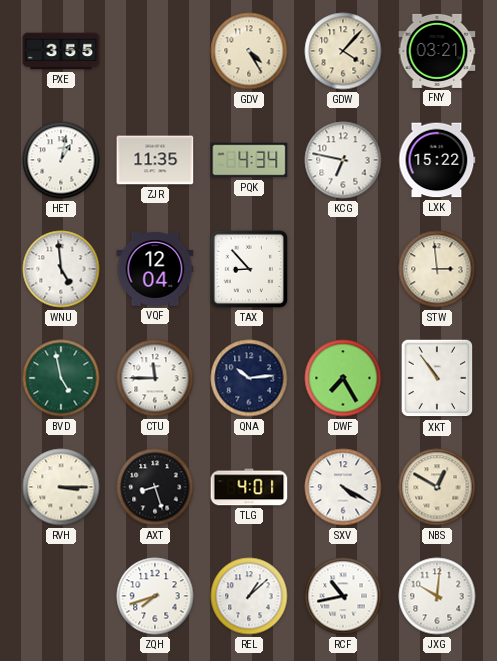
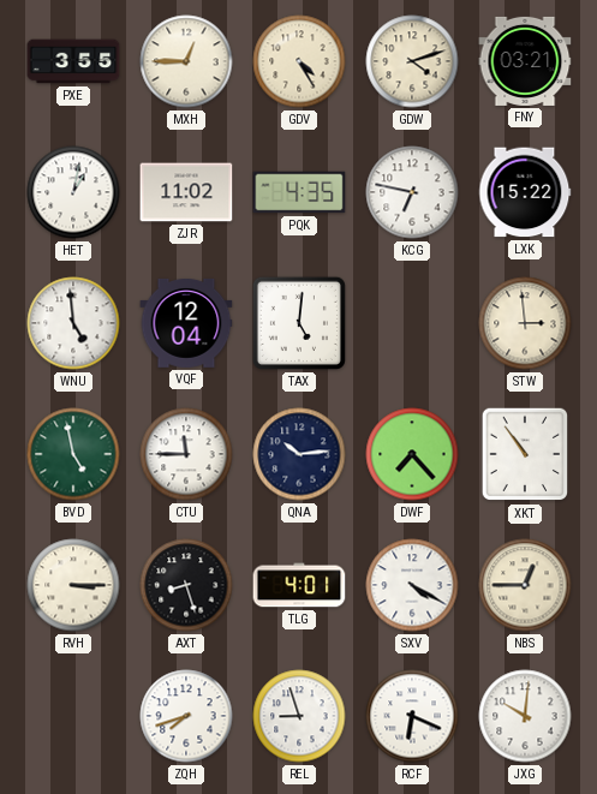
MXH: none -> 12:45
GDW: 4:07 -> 4:12
ZJR: 11:35 -> 11:02
PQK: 4:34 -> 4:35
TAX: 8:53 -> 5:01
DWF: 7:25 -> 7:23
NBS: 12:50 -> 12:45
REL: 1:08 -> 8:57
RCF: 10:43 -> 6:19
